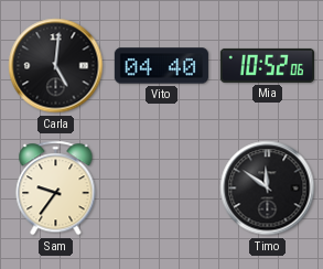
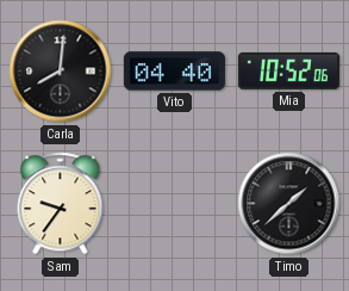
Carla: 5:01 -> 8:01
Timo: 11:51 -> 1:38
